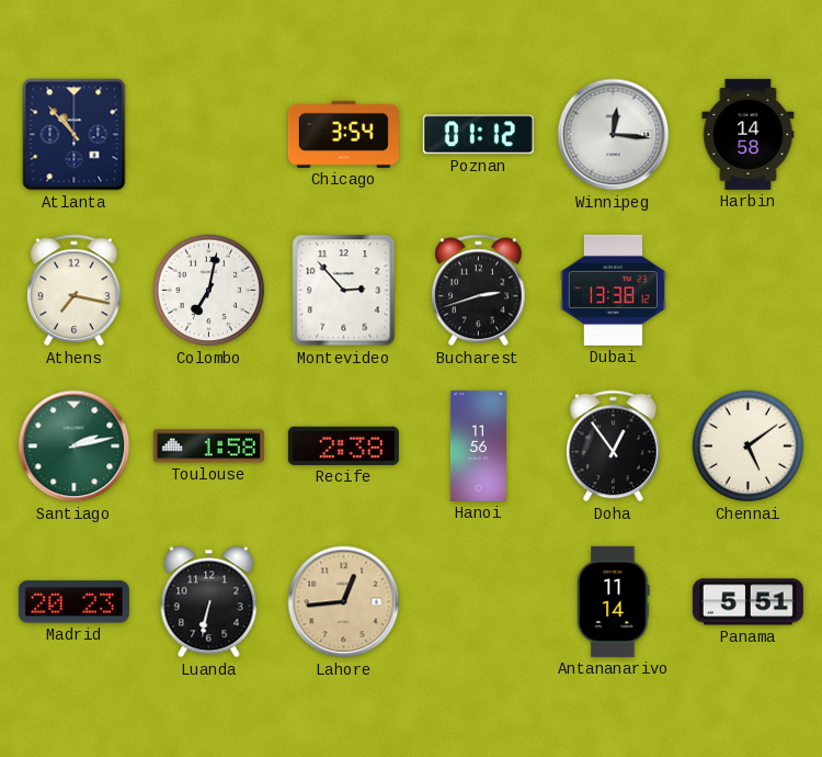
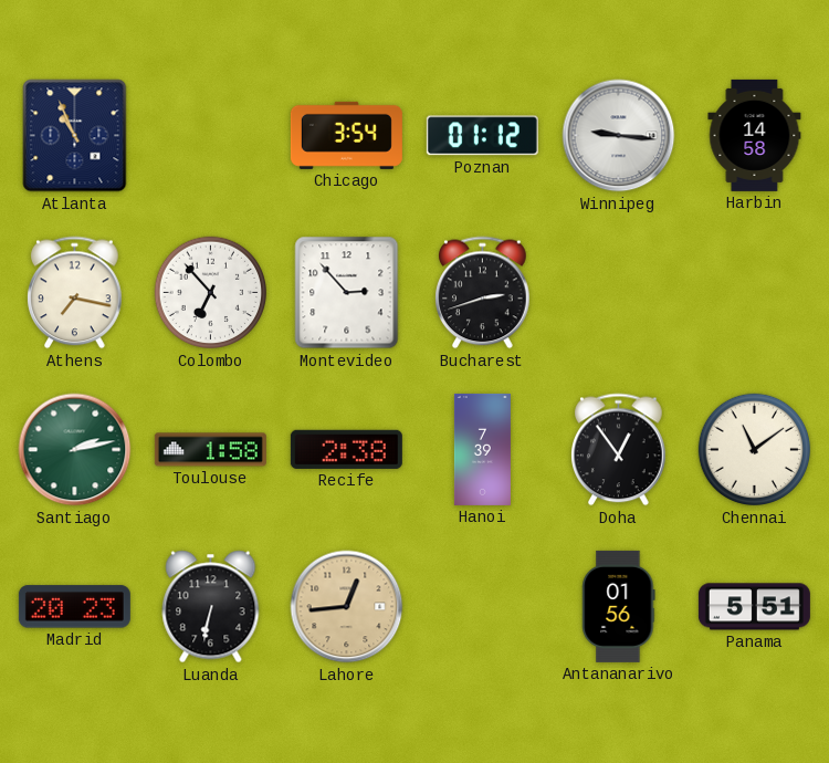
Atlanta: 10:53 -> 10:56
Winnipeg: 12:16 -> 9:16
Colombo: 7:02 -> 6:53
Dubai: 13:38 -> none
Hanoi: 11:56 -> 7:39
Chennai: 5:09 -> 11:09
Antananarivo: 11:14 -> 01:56
